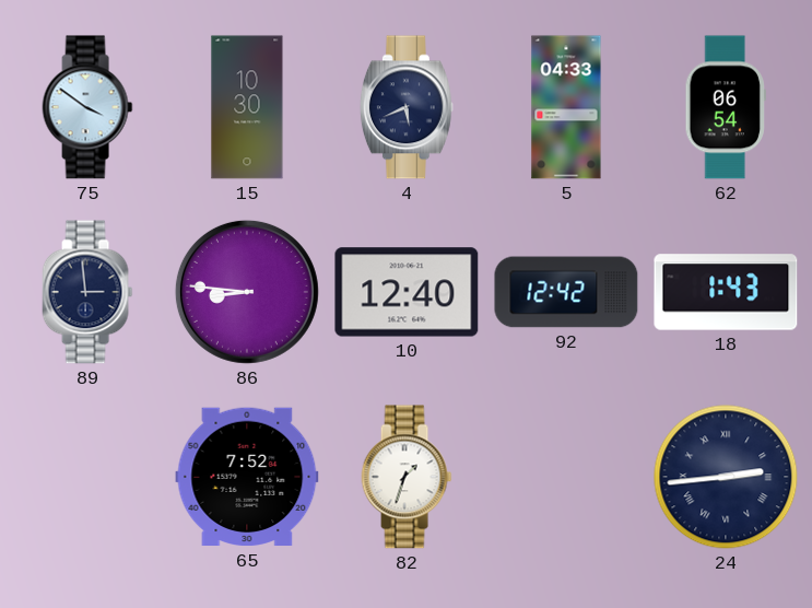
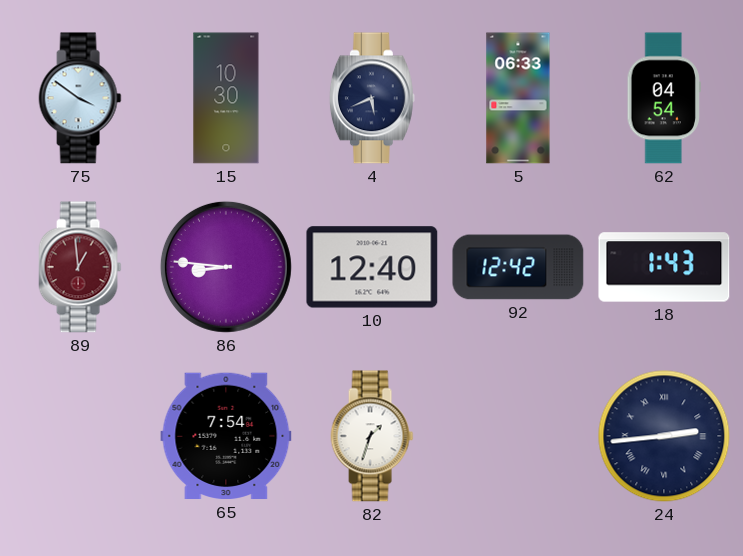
5: 04:33 -> 06:33
62: 06:54 -> 04:54
89: 2:59 -> 12:59
89 dial: navy -> burgundy
65: 7:52 -> 7:54
